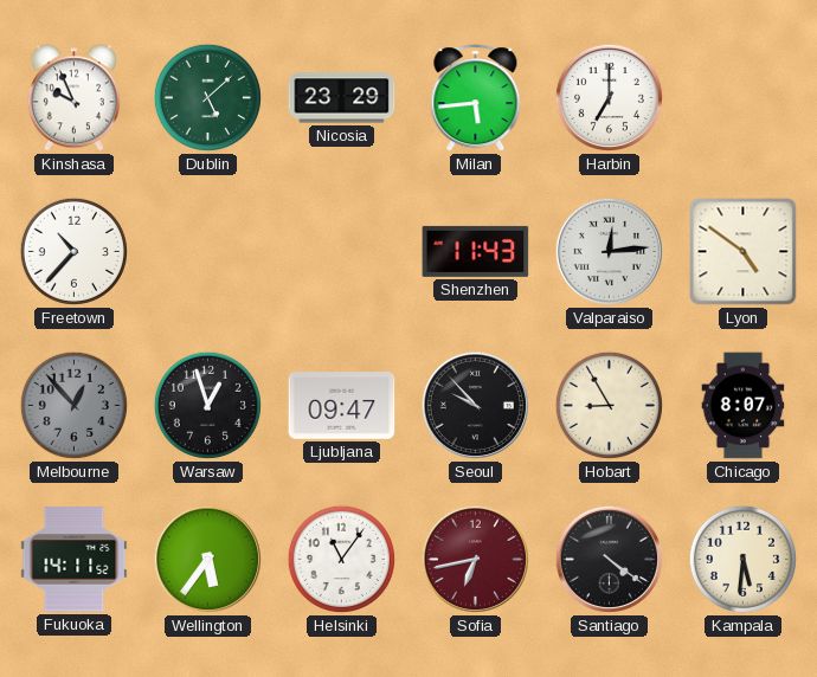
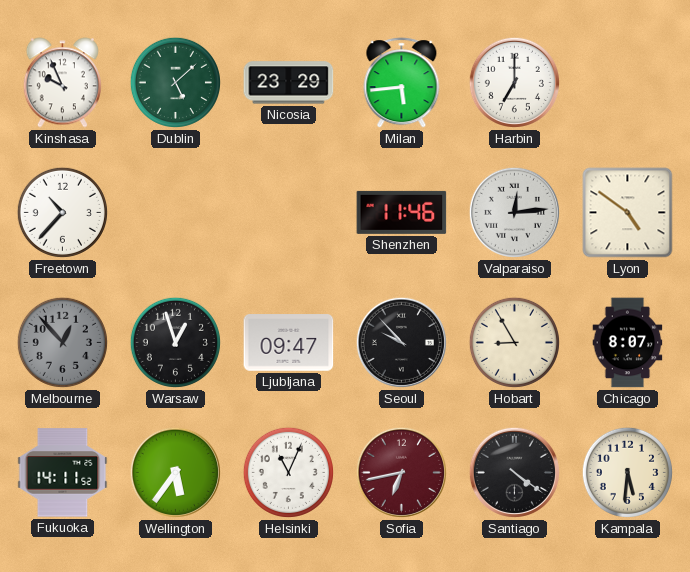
Shenzhen: 11:43 -> 11:46
Helsinki: 11:06 -> 11:04
